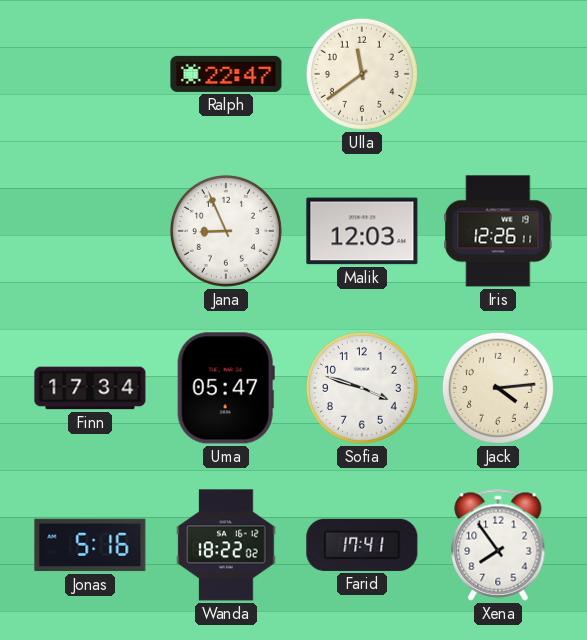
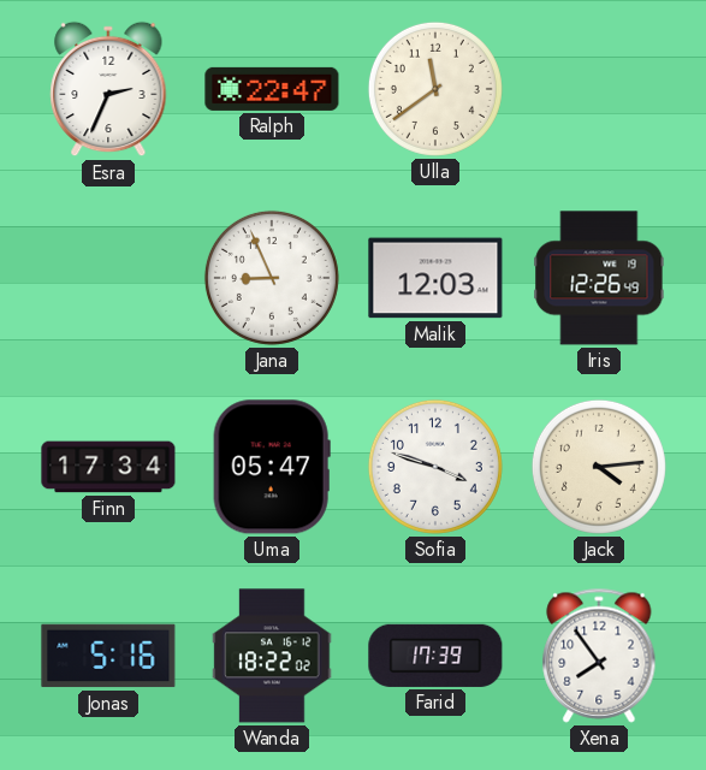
Esra: none -> 2:34
Iris: 12:26:11 -> 12:26:49
Farid: 17:41 -> 17:39
